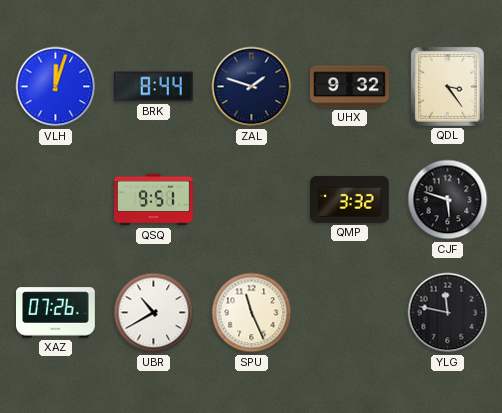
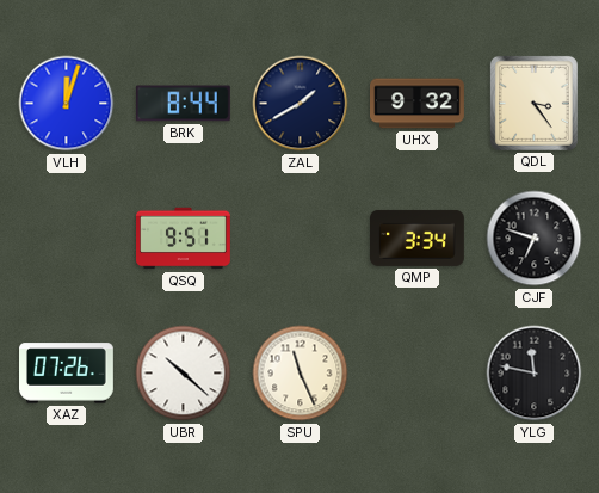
ZAL: 1:48 -> 1:40
QMP: 3:32 -> 3:34
CJF: 5:48 -> 6:48
UBR: 10:40 -> 10:22
